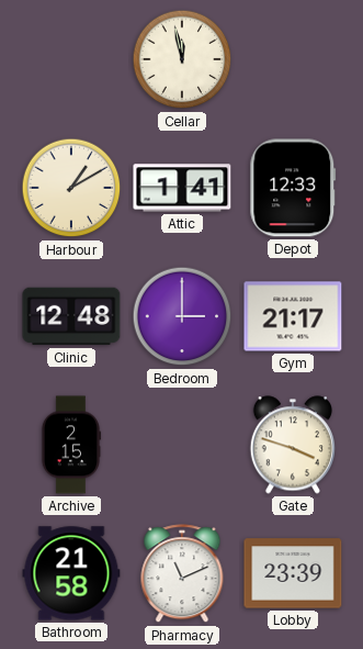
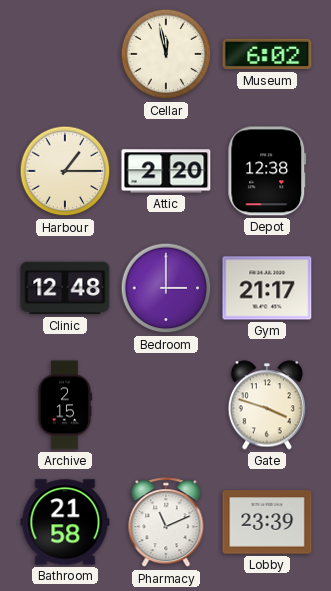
Museum: none -> 6:02
Harbour: 1:10 -> 1:15
Attic: 1:41 -> 2:20
Depot: 12:33 -> 12:38
